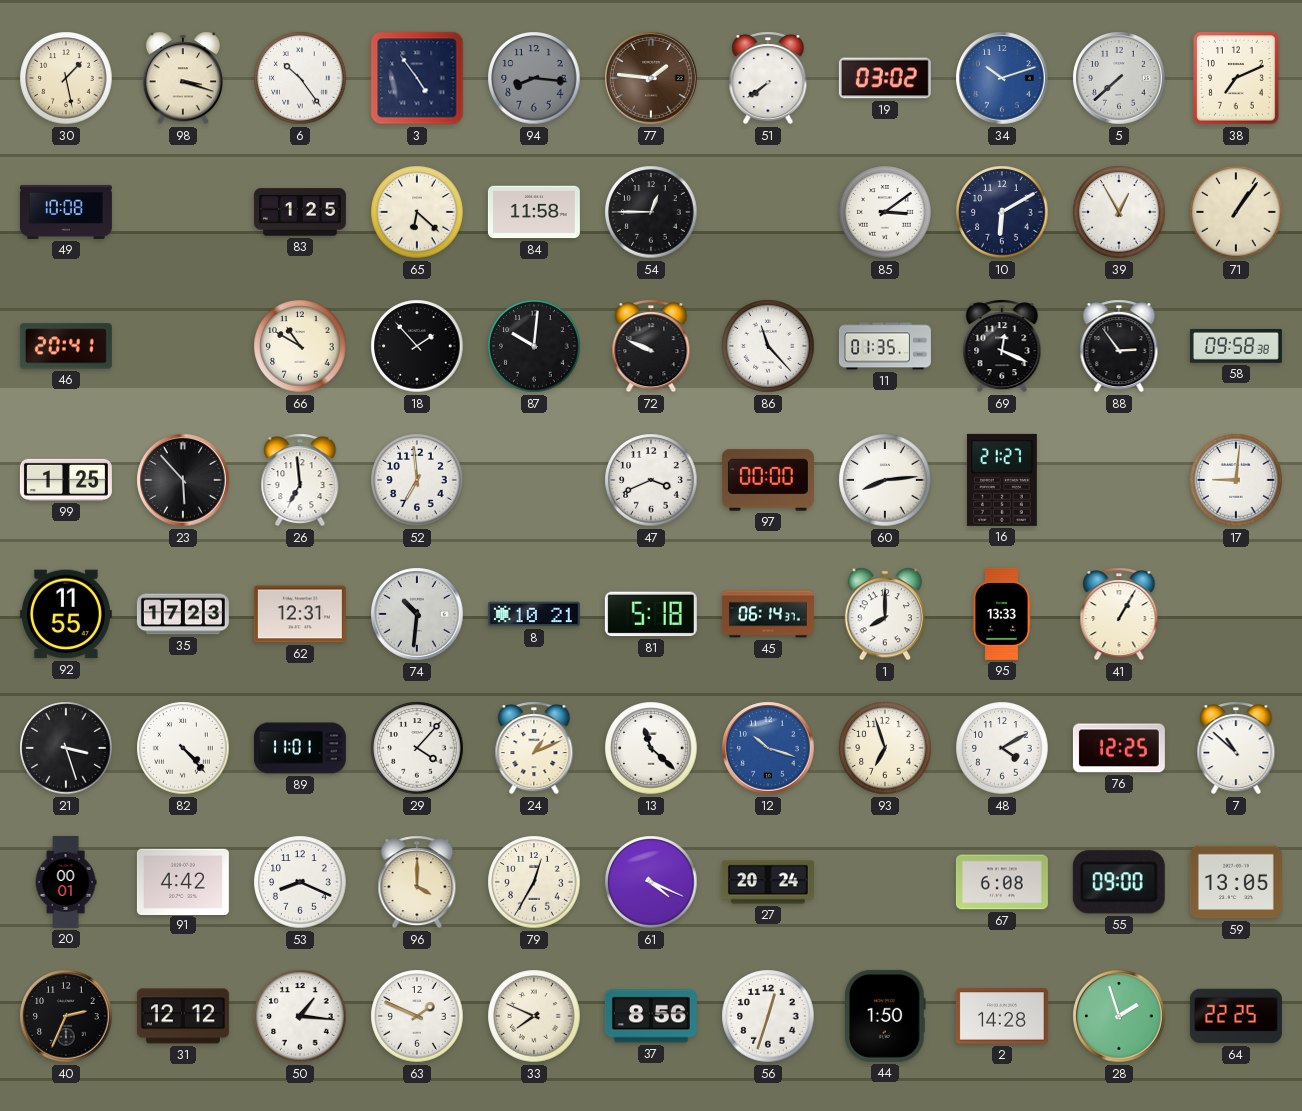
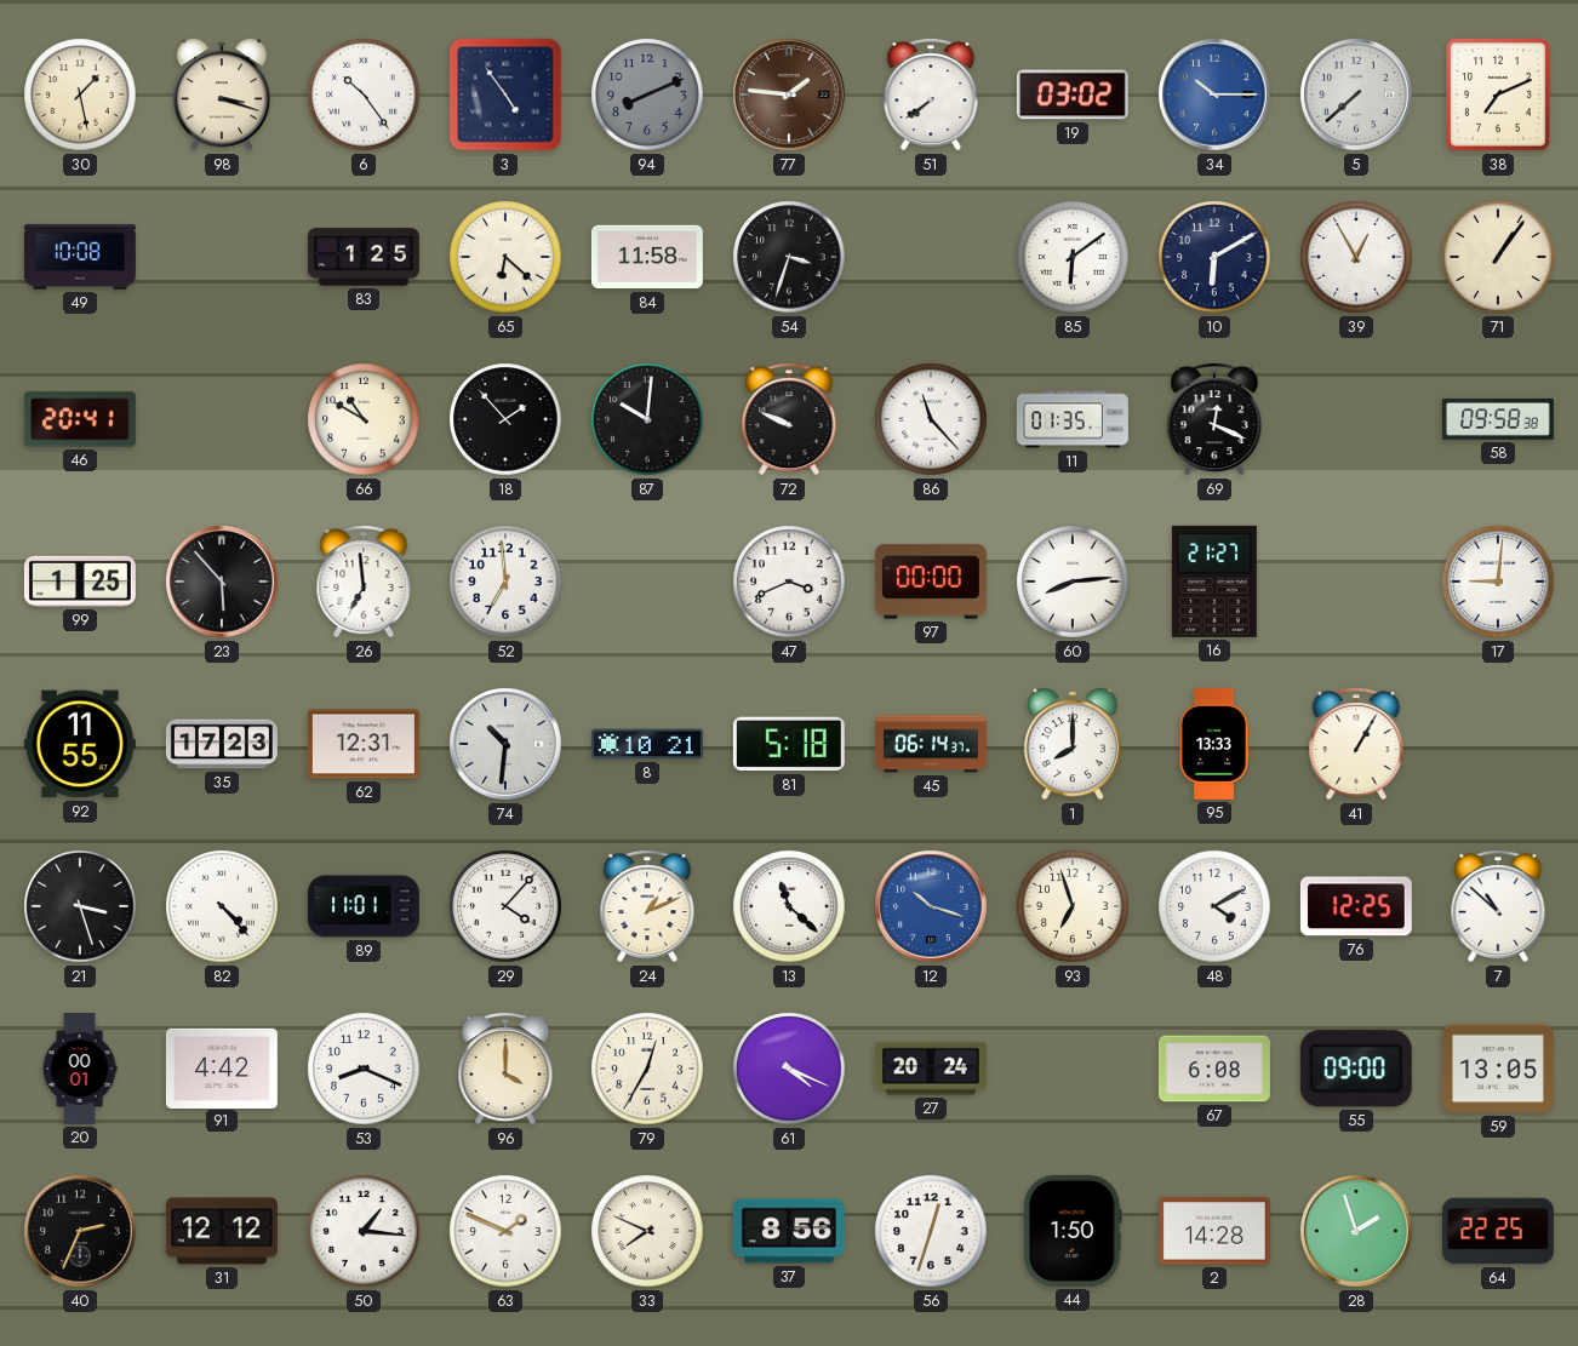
94: 8:16 -> 8:11
34: 10:12 -> 10:15
54: 12:45 -> 3:33
85: 3:09 -> 6:09
88: 2:54 -> none
